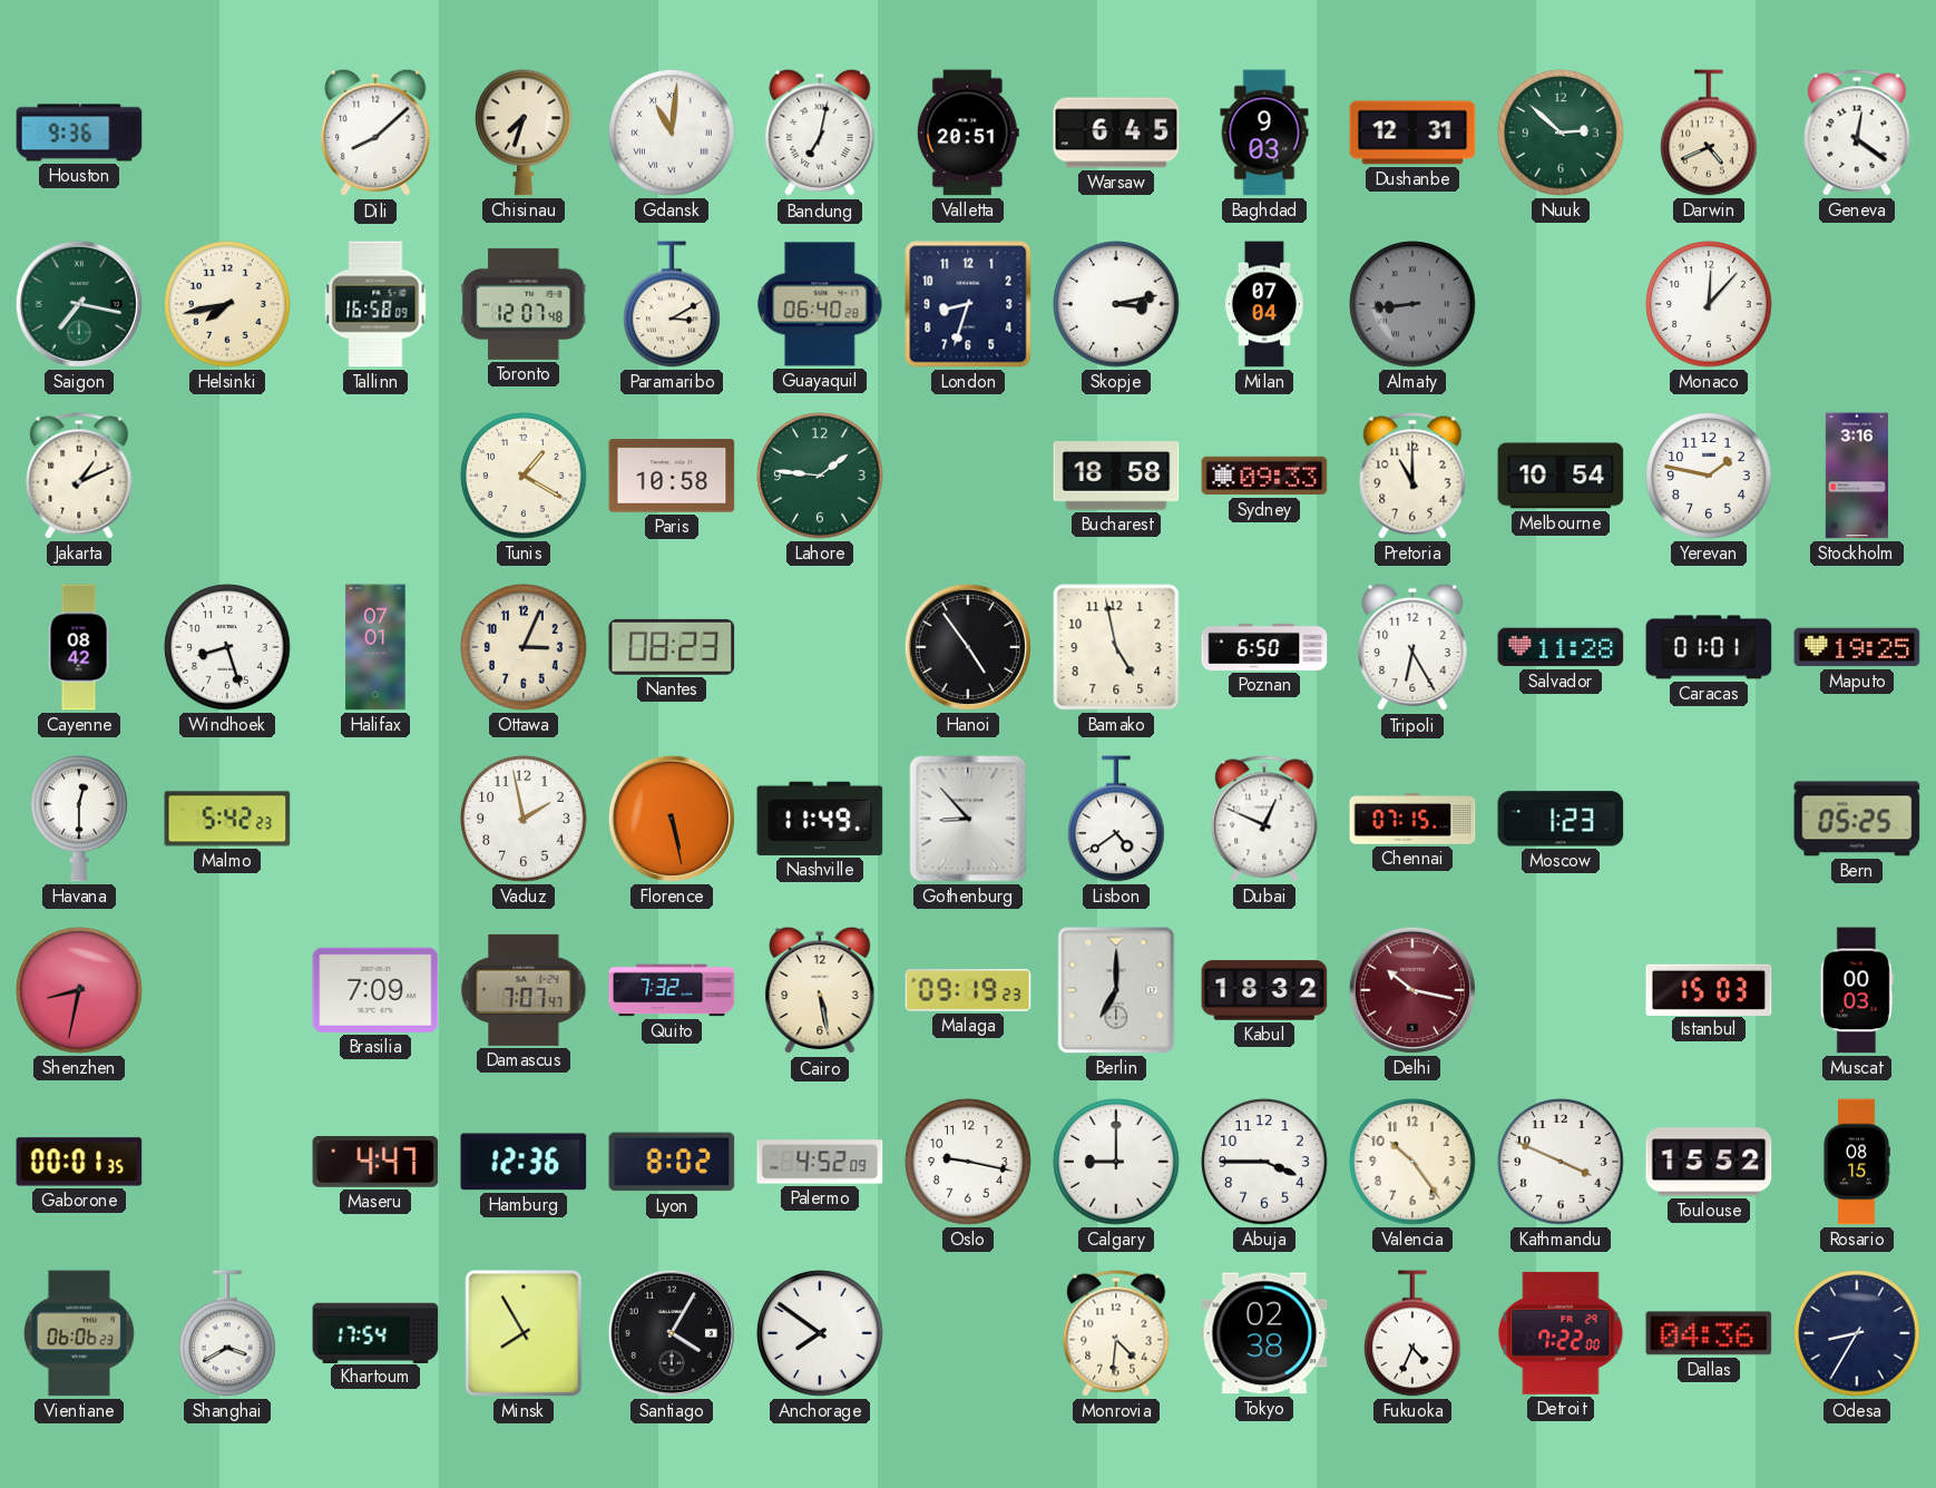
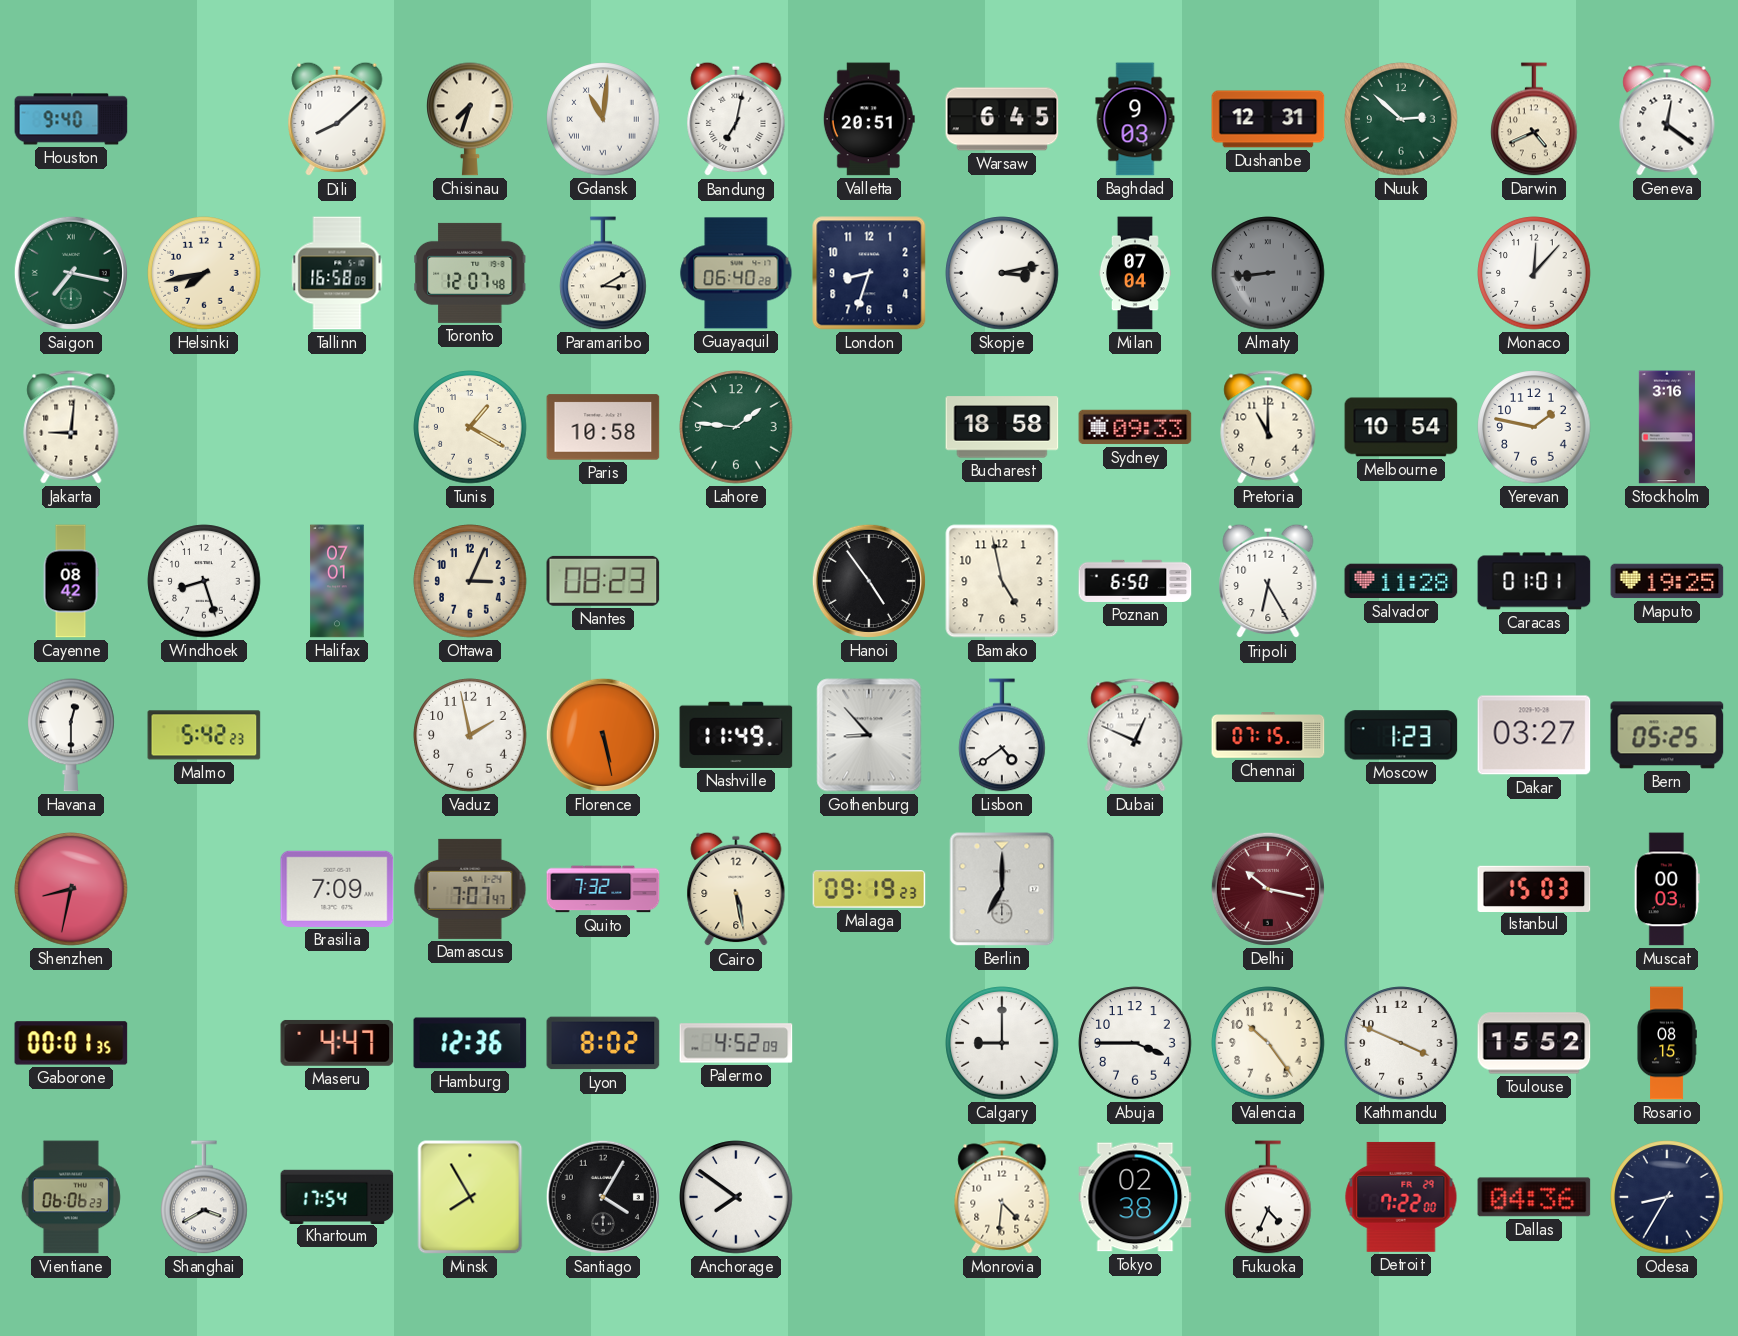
Houston: 9:36 -> 9:40
Jakarta: 1:11 -> 9:01
Dakar: none -> 03:27
Kabul: 18:32 -> none
Oslo: 9:17 -> none
